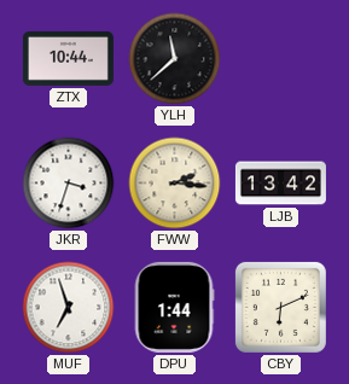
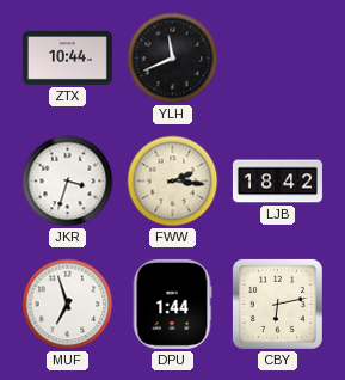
YLH: 11:38 -> 11:41
LJB: 13:42 -> 18:42
CBY: 6:11 -> 6:13
